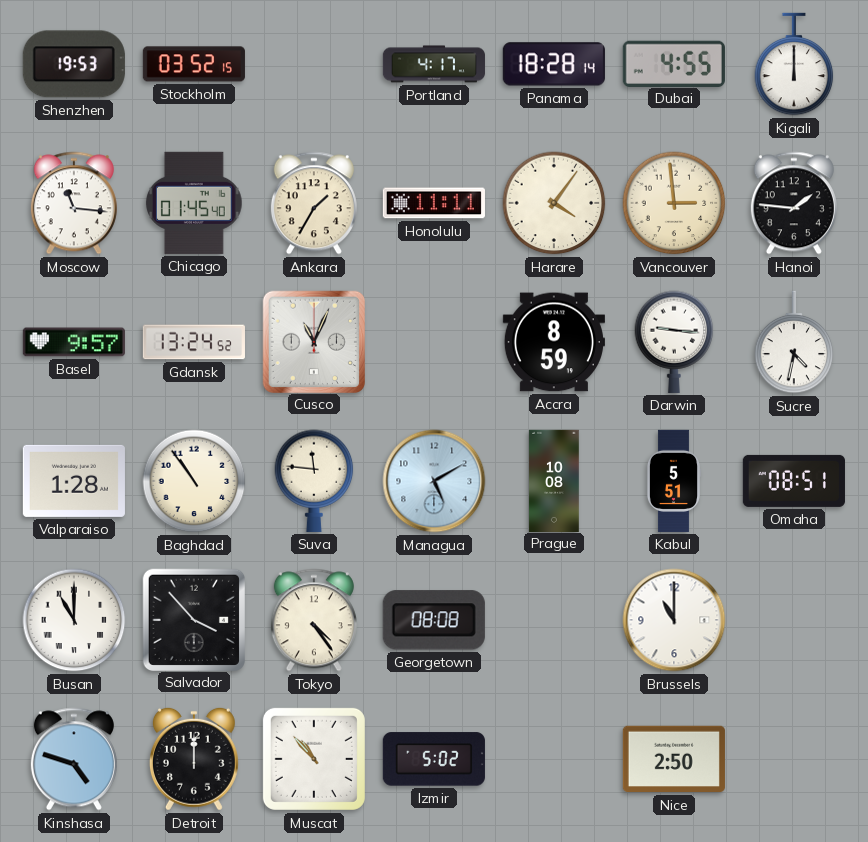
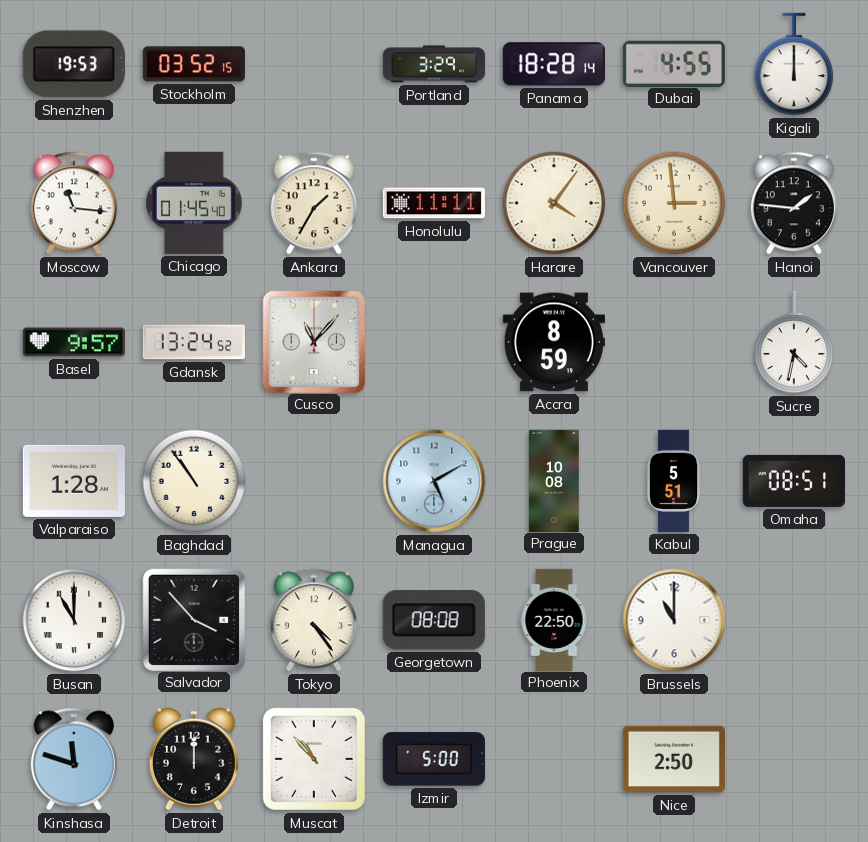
Portland: 4:17 -> 3:29
Cusco: 11:04 -> 11:07
Darwin: 9:16 -> none
Suva: 11:46 -> none
Phoenix: none -> 22:50
Kinshasa: 4:48 -> 11:48
Izmir: 5:02 -> 5:00
